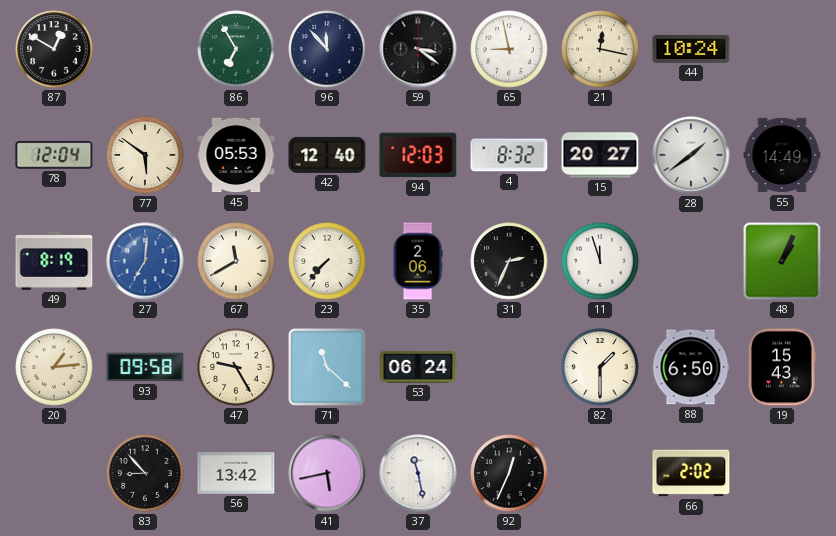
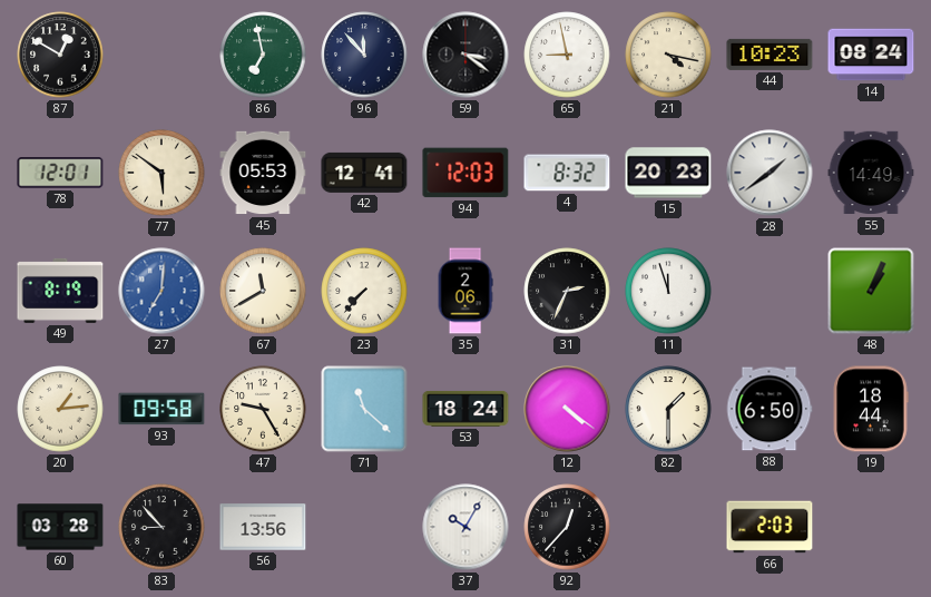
86: 6:55 -> 6:58
21: 12:17 -> 4:17
44: 10:24 -> 10:23
14: none -> 08:24
78: 12:04 -> 12:01
42: 12:40 -> 12:41
15: 20:27 -> 20:23
53: 06:24 -> 18:24
12: none -> 4:21
19: 15:43 -> 18:44
60: none -> 03:28
56: 13:42 -> 13:56
41: 5:43 -> none
37: 11:28 -> 10:05
92: 12:34 -> 12:37
66: 2:02 -> 2:03
